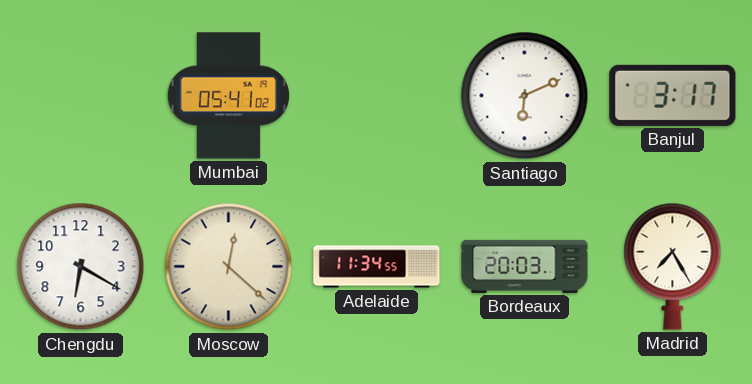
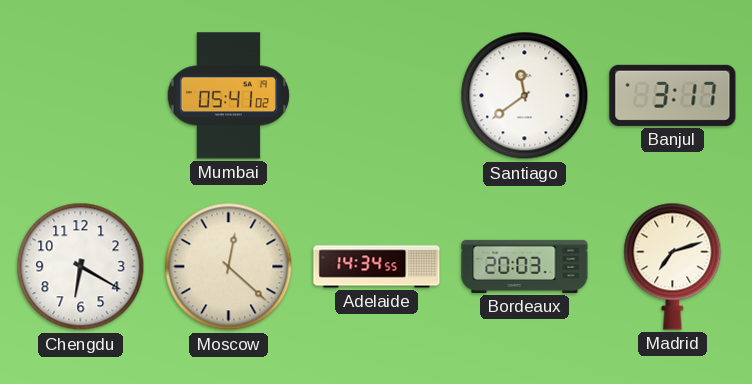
Santiago: 6:11 -> 11:39
Adelaide: 11:34 -> 14:34
Madrid: 7:25 -> 7:12
